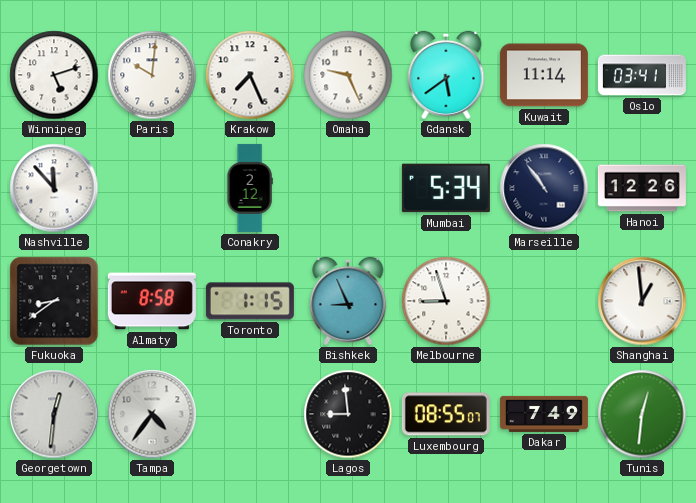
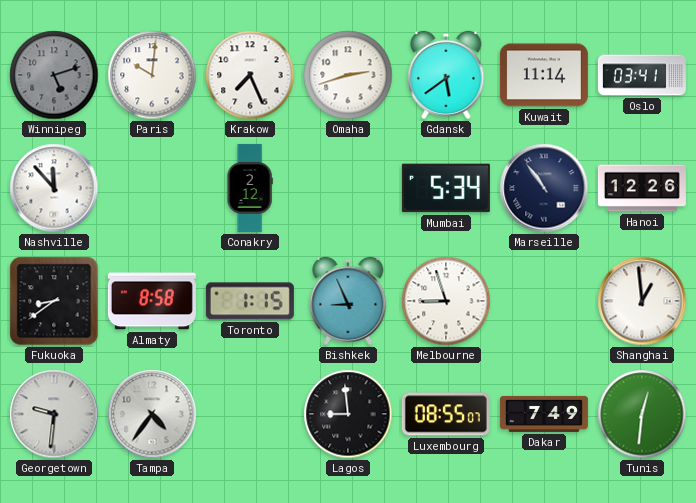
Winnipeg dial: white -> grey
Omaha: 9:26 -> 2:42
Georgetown: 12:31 -> 9:31
